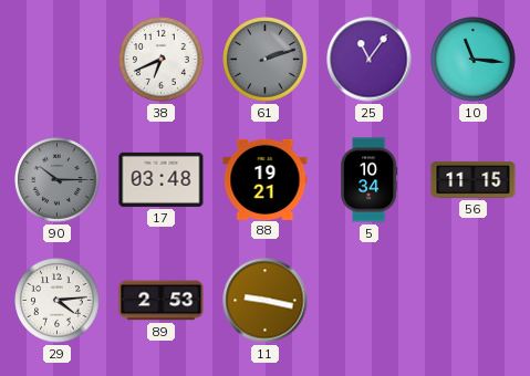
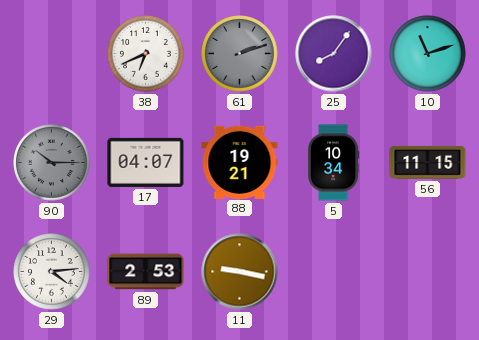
25: 11:06 -> 8:06
10: 11:16 -> 11:12
17: 03:48 -> 04:07
